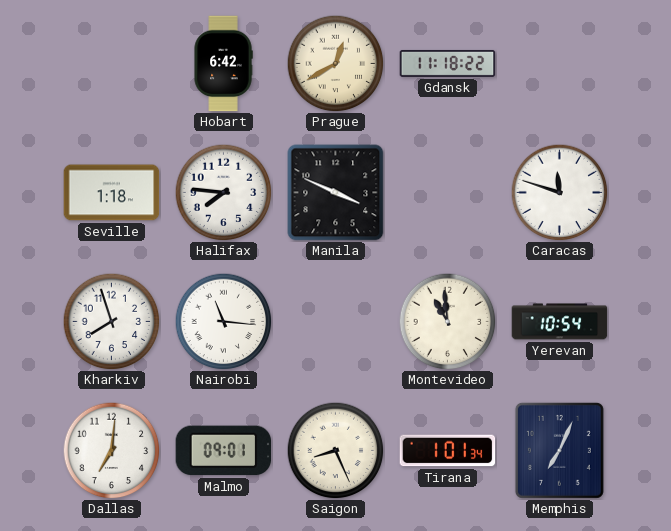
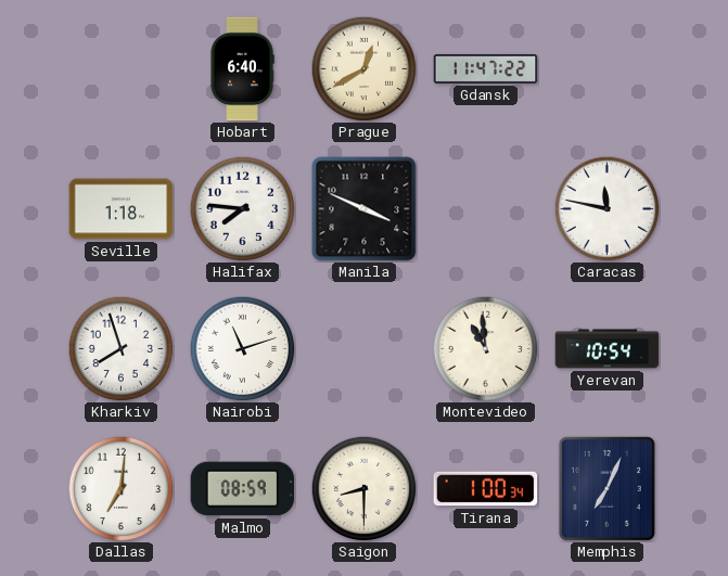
Hobart: 6:42 -> 6:40
Gdansk: 11:18 -> 11:47
Caracas: 11:48 -> 11:47
Nairobi: 11:16 -> 11:12
Malmo: 09:01 -> 08:59
Saigon: 8:26 -> 8:30
Tirana: 1:01 -> 1:00
